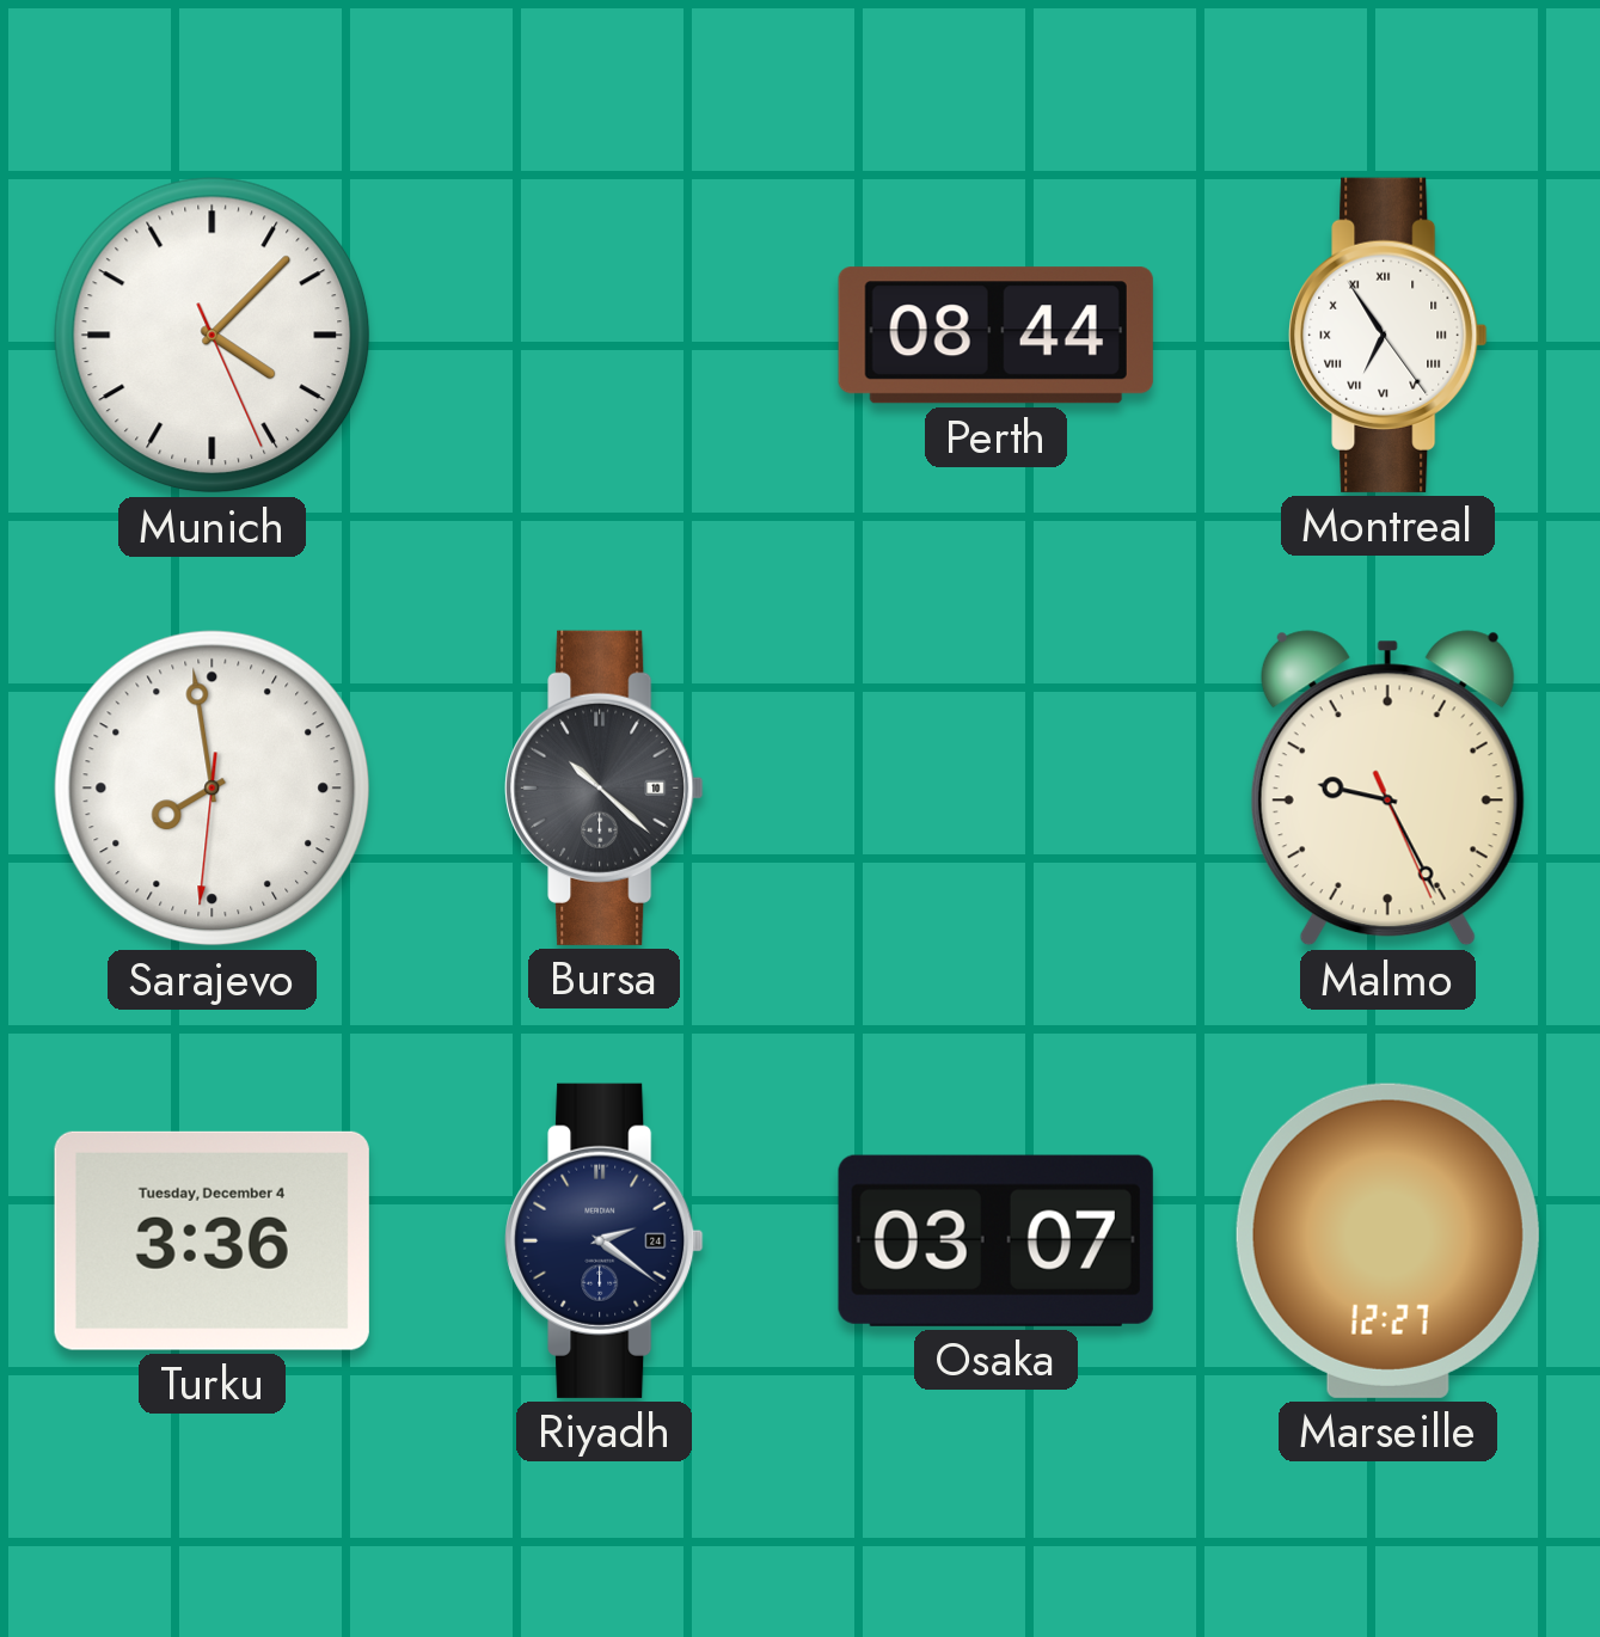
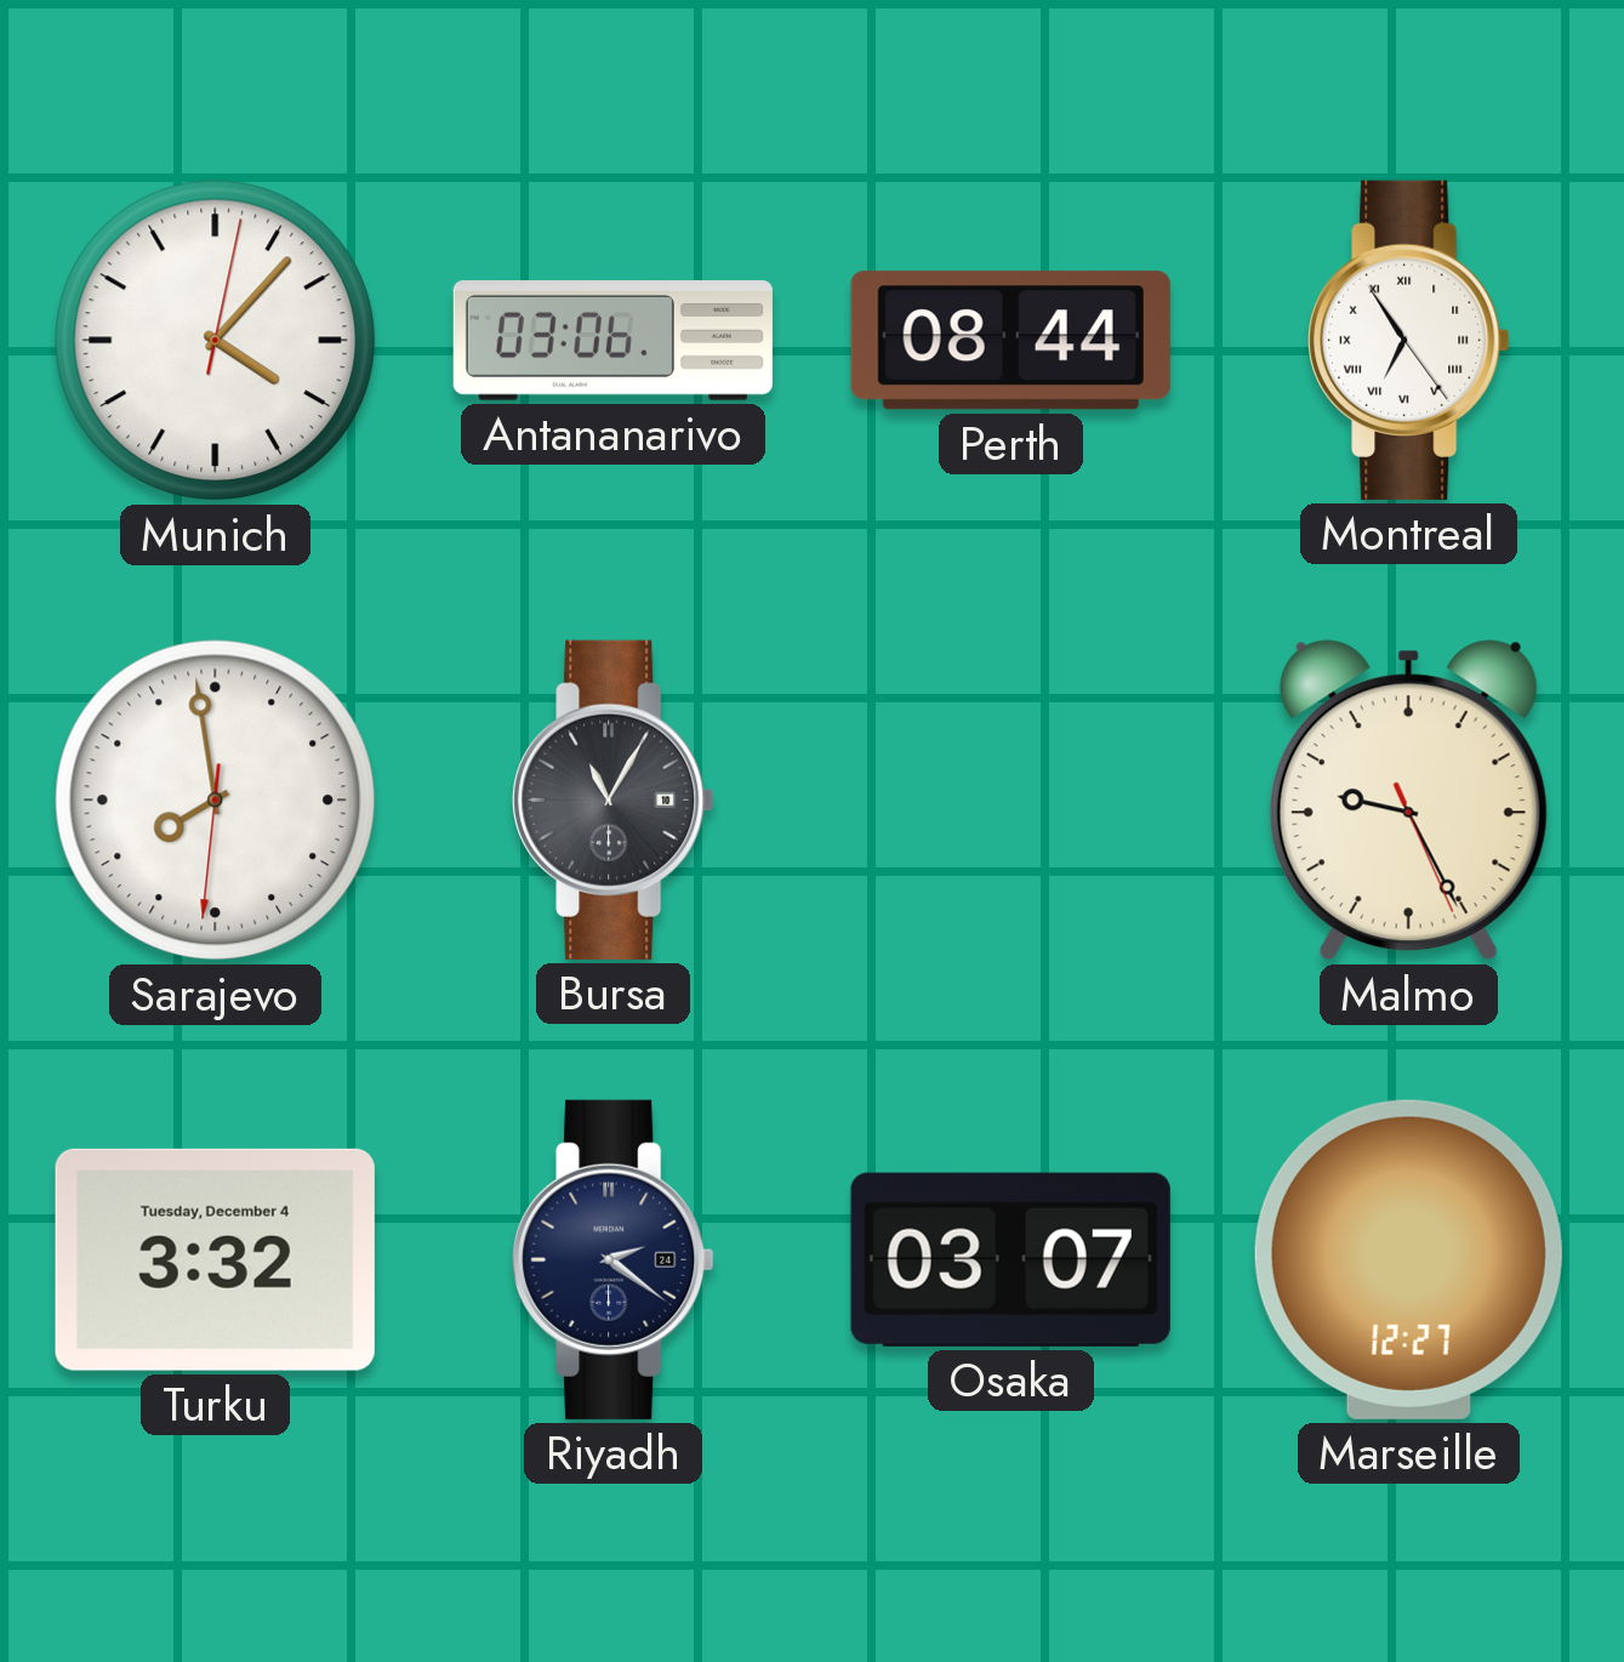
Munich: 4:07:26 -> 4:07:02
Antananarivo: none -> 03:06
Bursa: 10:22 -> 11:05
Turku: 3:36 -> 3:32
